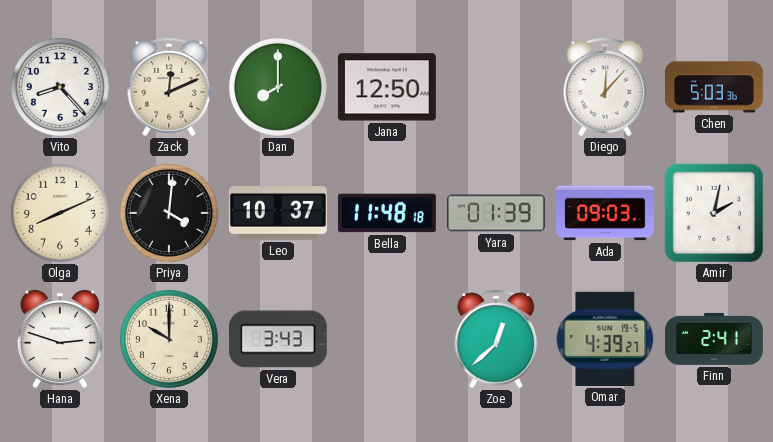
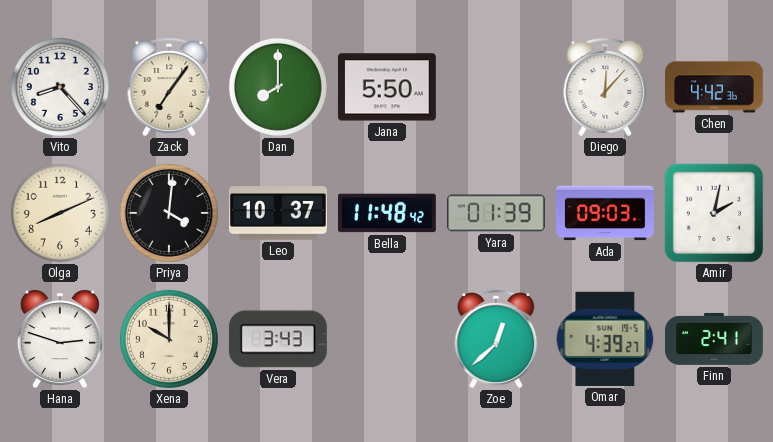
Zack: 12:11 -> 7:06
Jana: 12:50 -> 5:50
Chen: 5:03 -> 4:42
Bella: 11:48:18 -> 11:48:42
